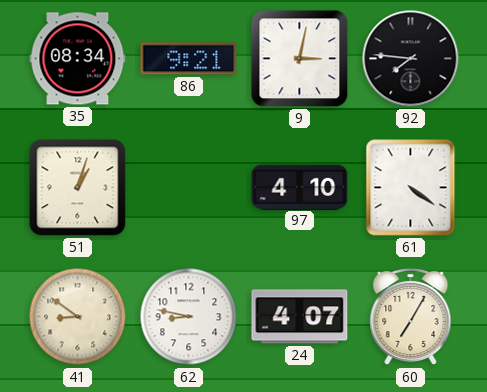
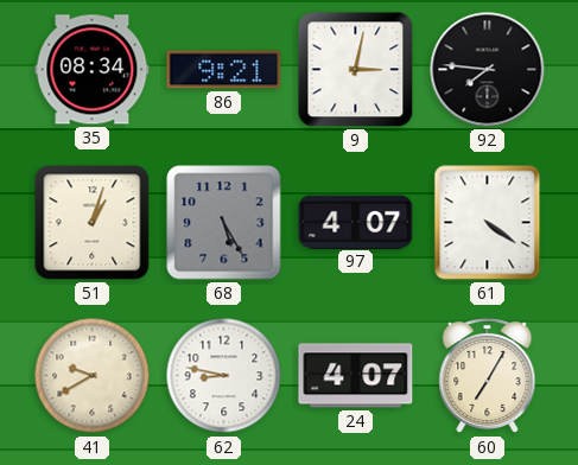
68: none -> 5:25
97: 4:10 -> 4:07
41: 8:51 -> 9:40
